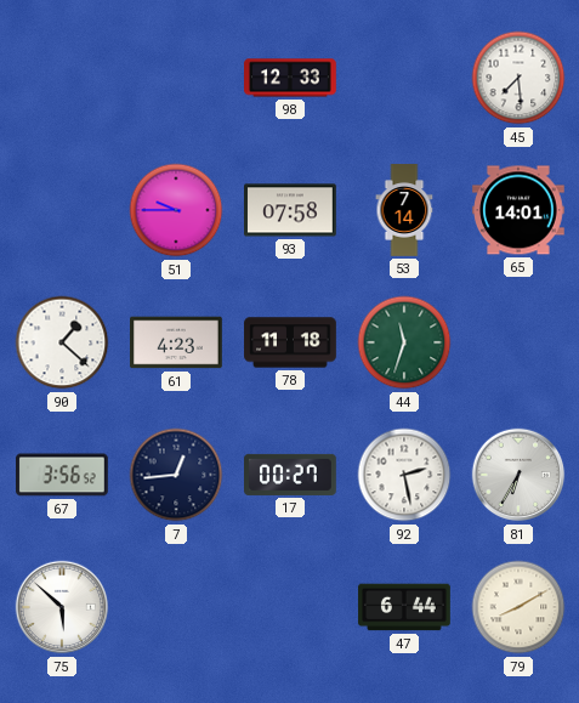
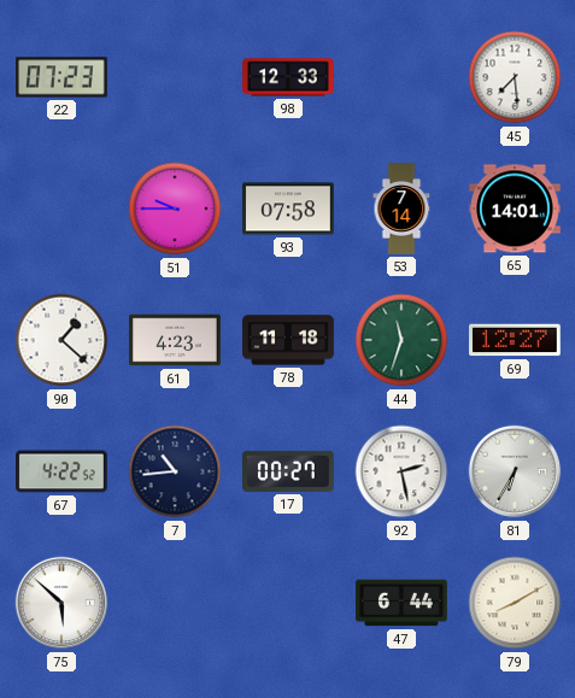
22: none -> 07:23
69: none -> 12:27
67: 3:56 -> 4:22
7: 12:44 -> 10:44
